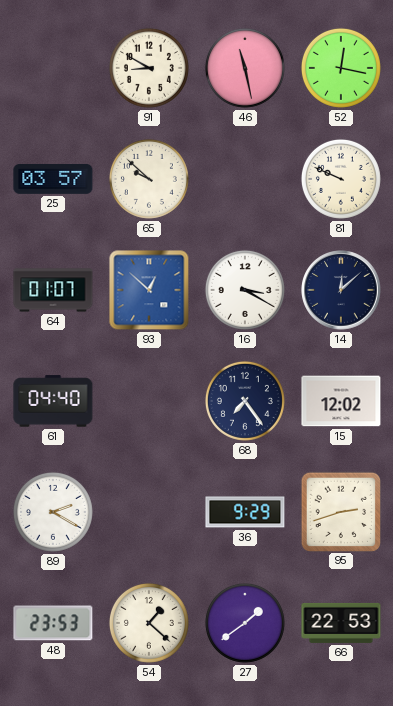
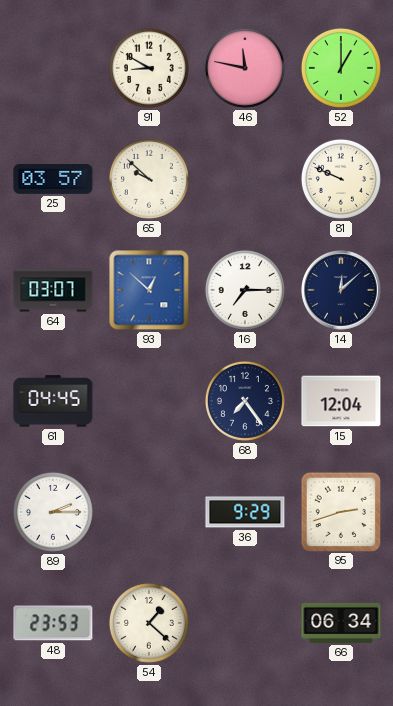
46: 11:28 -> 11:47
52: 12:17 -> 1:00
64: 01:07 -> 03:07
16: 3:20 -> 7:15
61: 04:40 -> 04:45
15: 12:02 -> 12:04
89: 2:20 -> 2:15
27: 1:39 -> none
66: 22:53 -> 06:34
